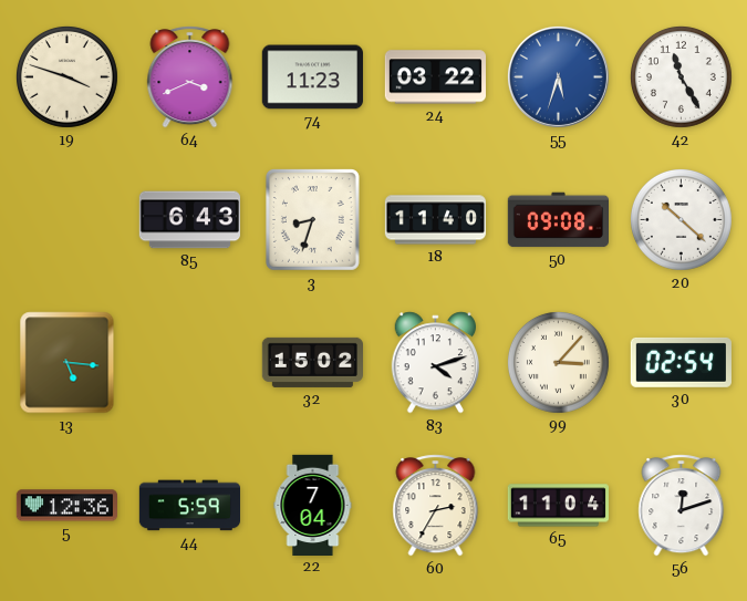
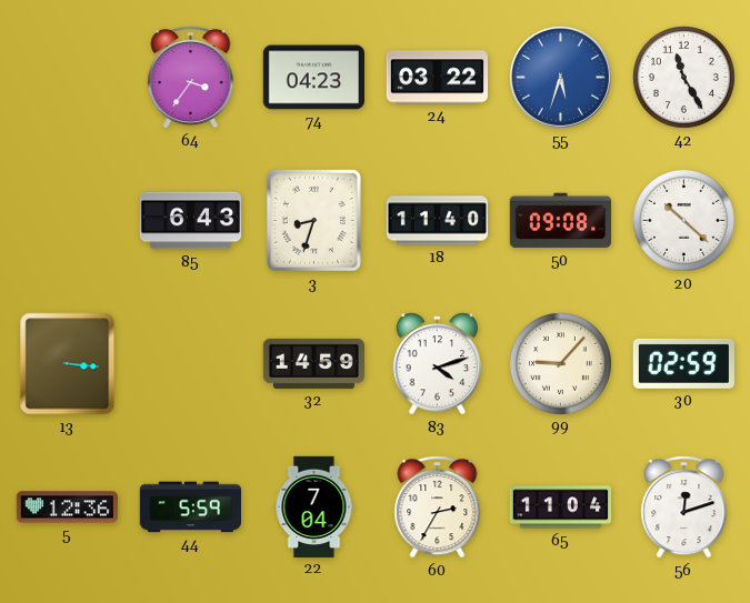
19: 3:48 -> none
64: 3:41 -> 3:36
74: 11:23 -> 04:23
13: 5:16 -> 3:16
32: 15:02 -> 14:59
99: 3:07 -> 9:07
30: 02:54 -> 02:59
